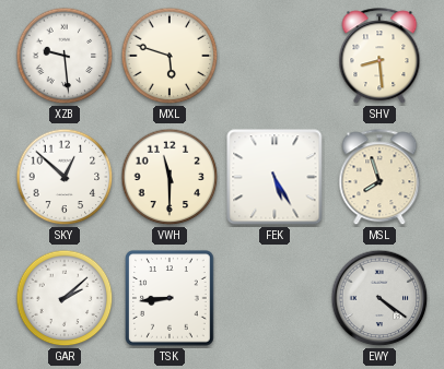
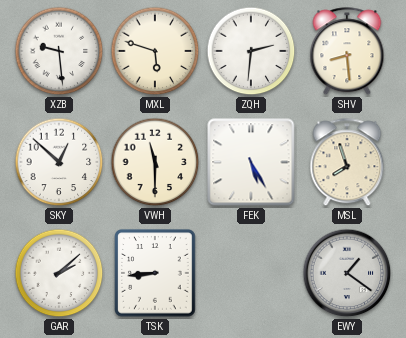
ZQH: none -> 2:31
EWY: 4:21 -> 1:21
